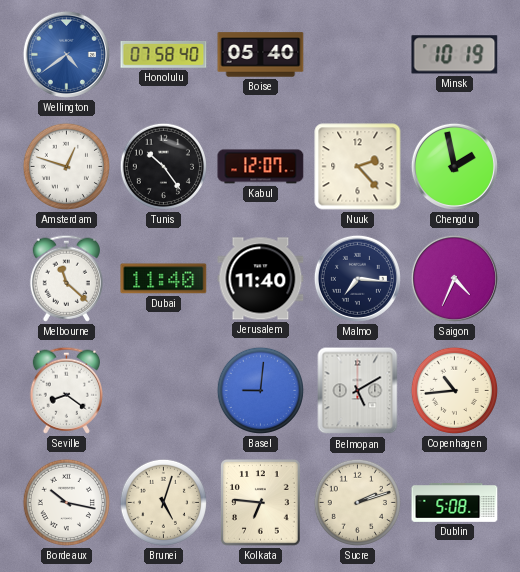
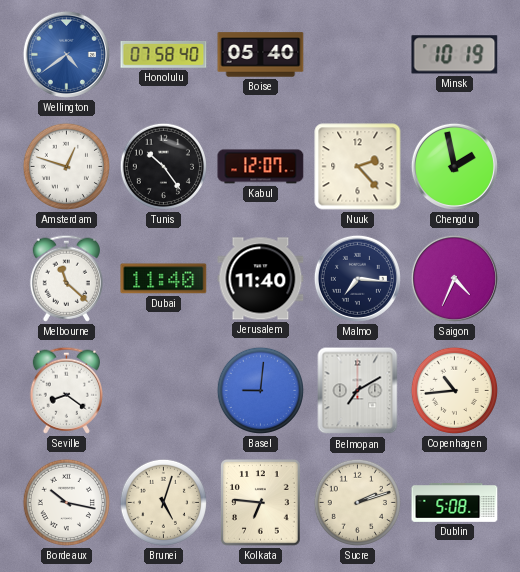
Belmopan: 5:10 -> 7:10
